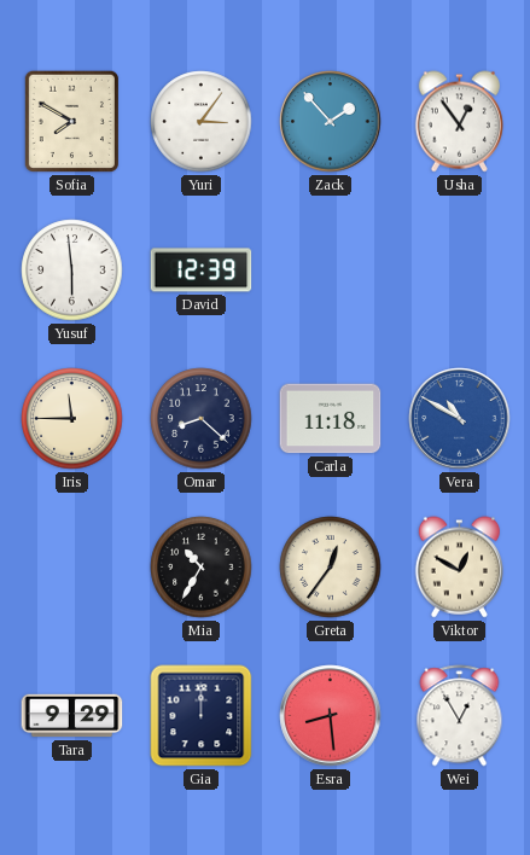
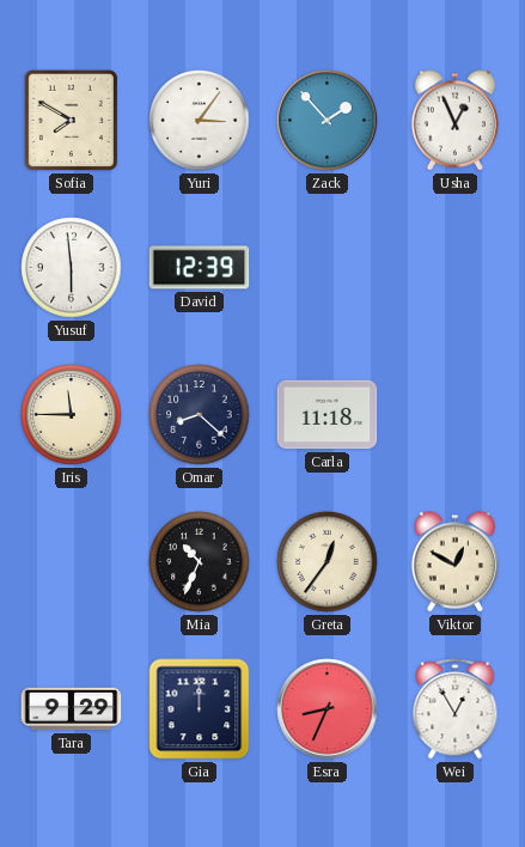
Usha: 12:54 -> 12:56
Vera: 10:50 -> none
Mia: 10:35 -> 10:34
Esra: 8:29 -> 8:34
